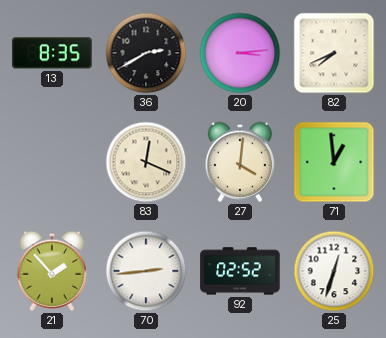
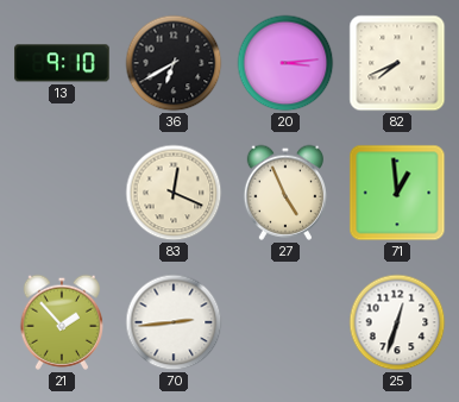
13: 8:35 -> 9:10
36: 2:40 -> 6:40
27: 4:01 -> 4:56
92: 02:52 -> none
